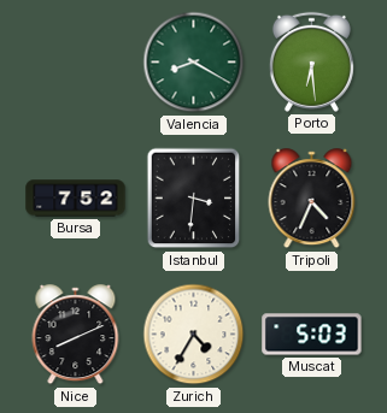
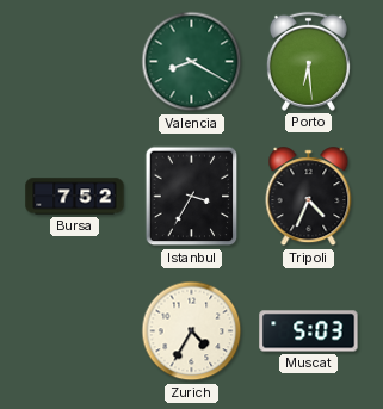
Istanbul: 3:31 -> 3:35
Nice: 8:11 -> none
